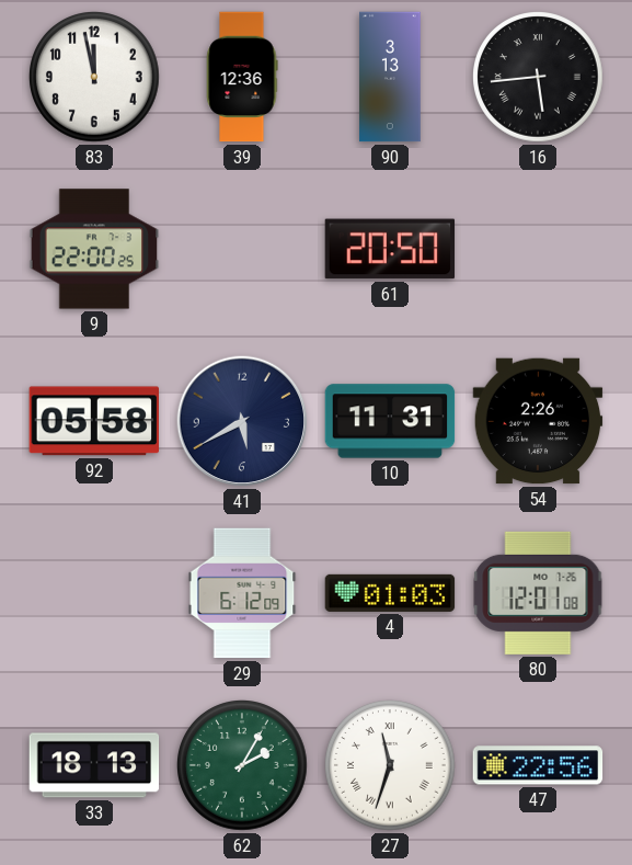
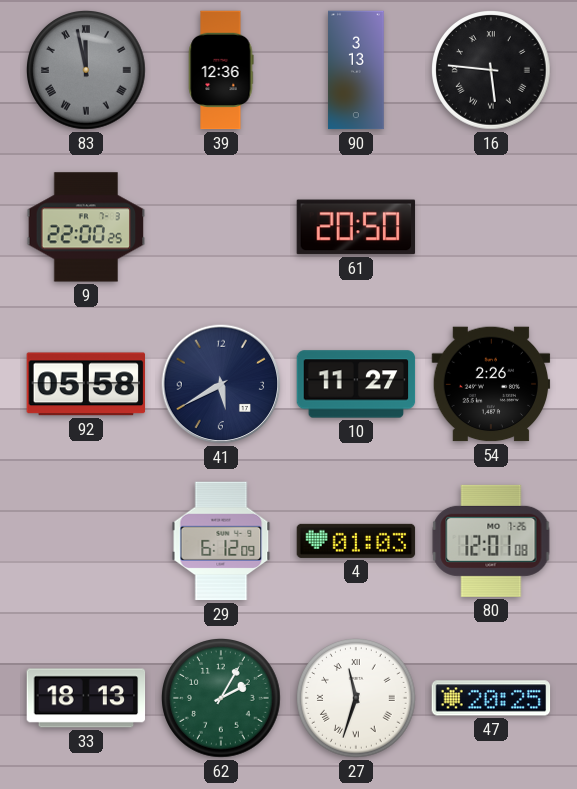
83 dial: white -> grey
83 numerals: Arabic -> Roman
16: 5:44 -> 5:46
10: 11:31 -> 11:27
47: 22:56 -> 20:25
